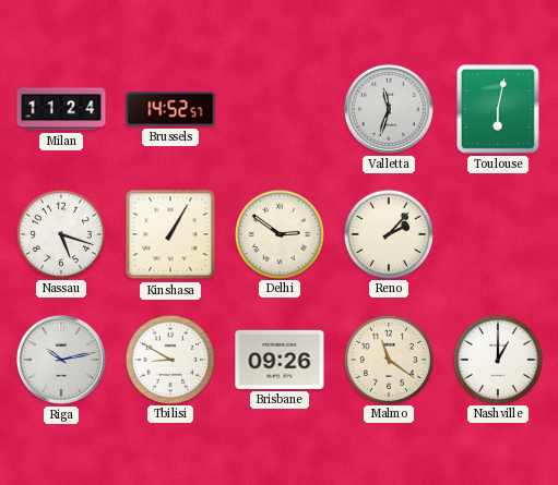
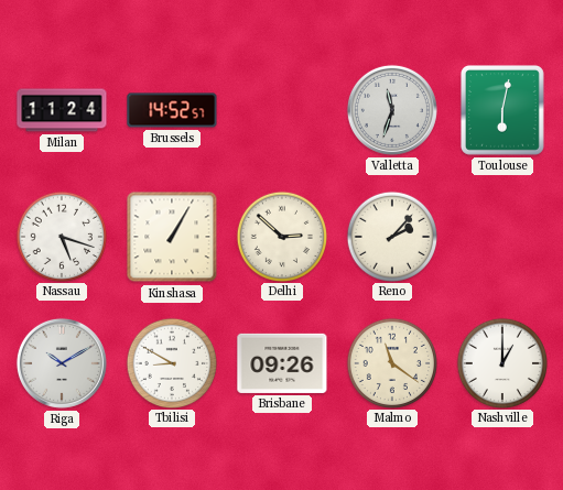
Delhi: 2:51 -> 2:52
Riga: 10:13 -> 10:10
